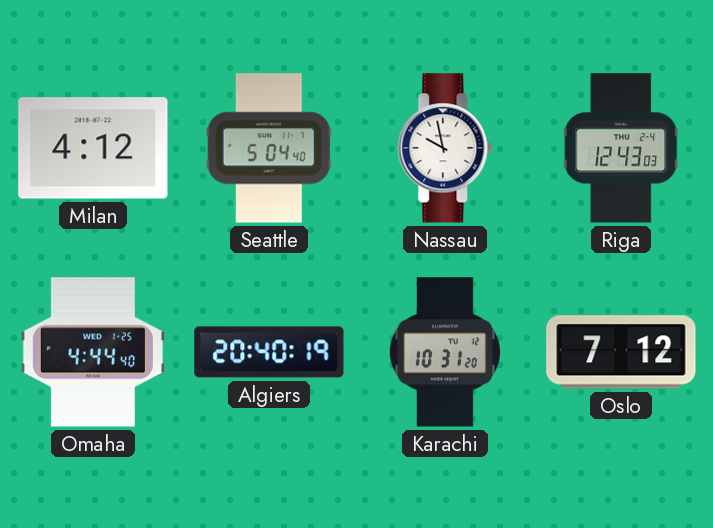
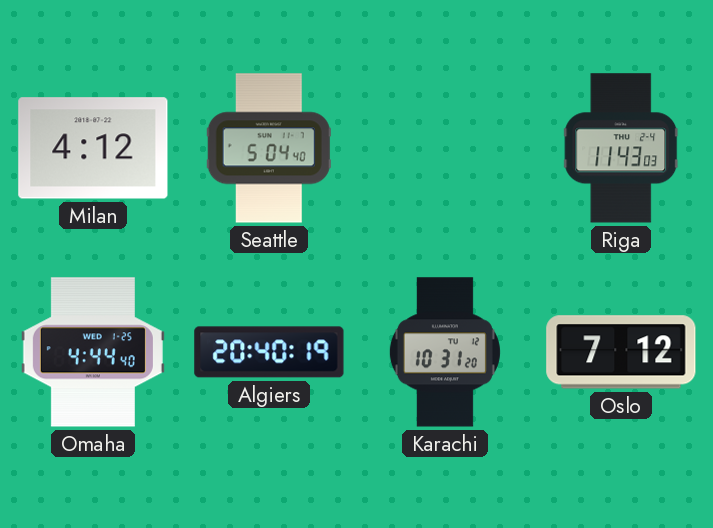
Nassau: 9:58 -> none
Riga: 12:43 -> 11:43
